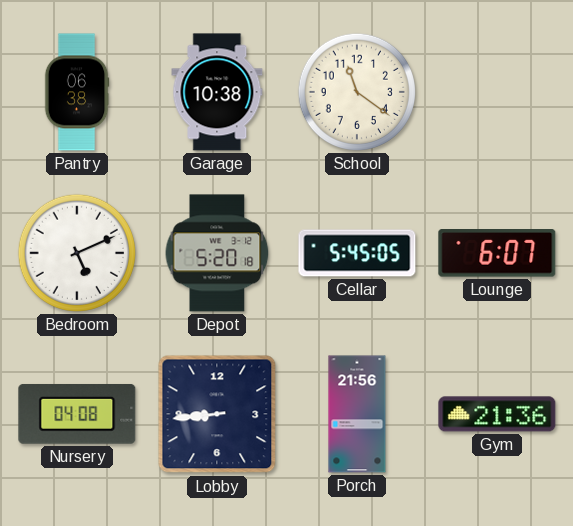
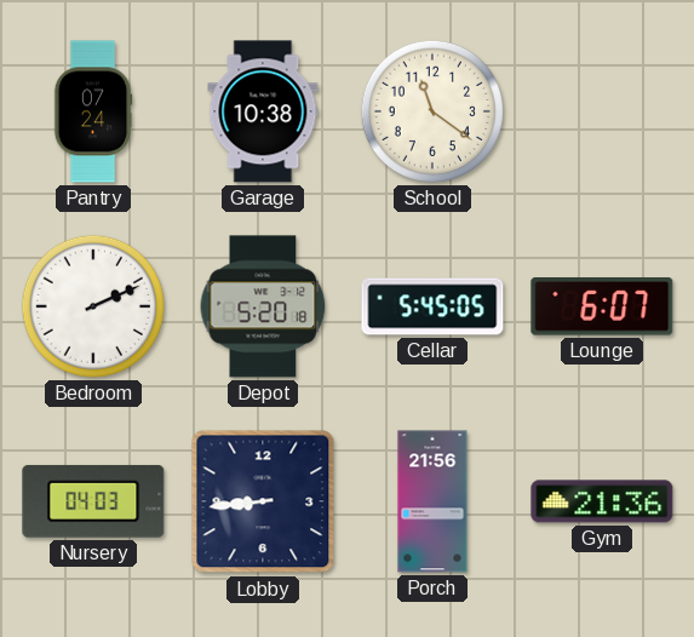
Pantry: 06:38 -> 07:24
Bedroom: 5:11 -> 2:11
Nursery: 04:08 -> 04:03
